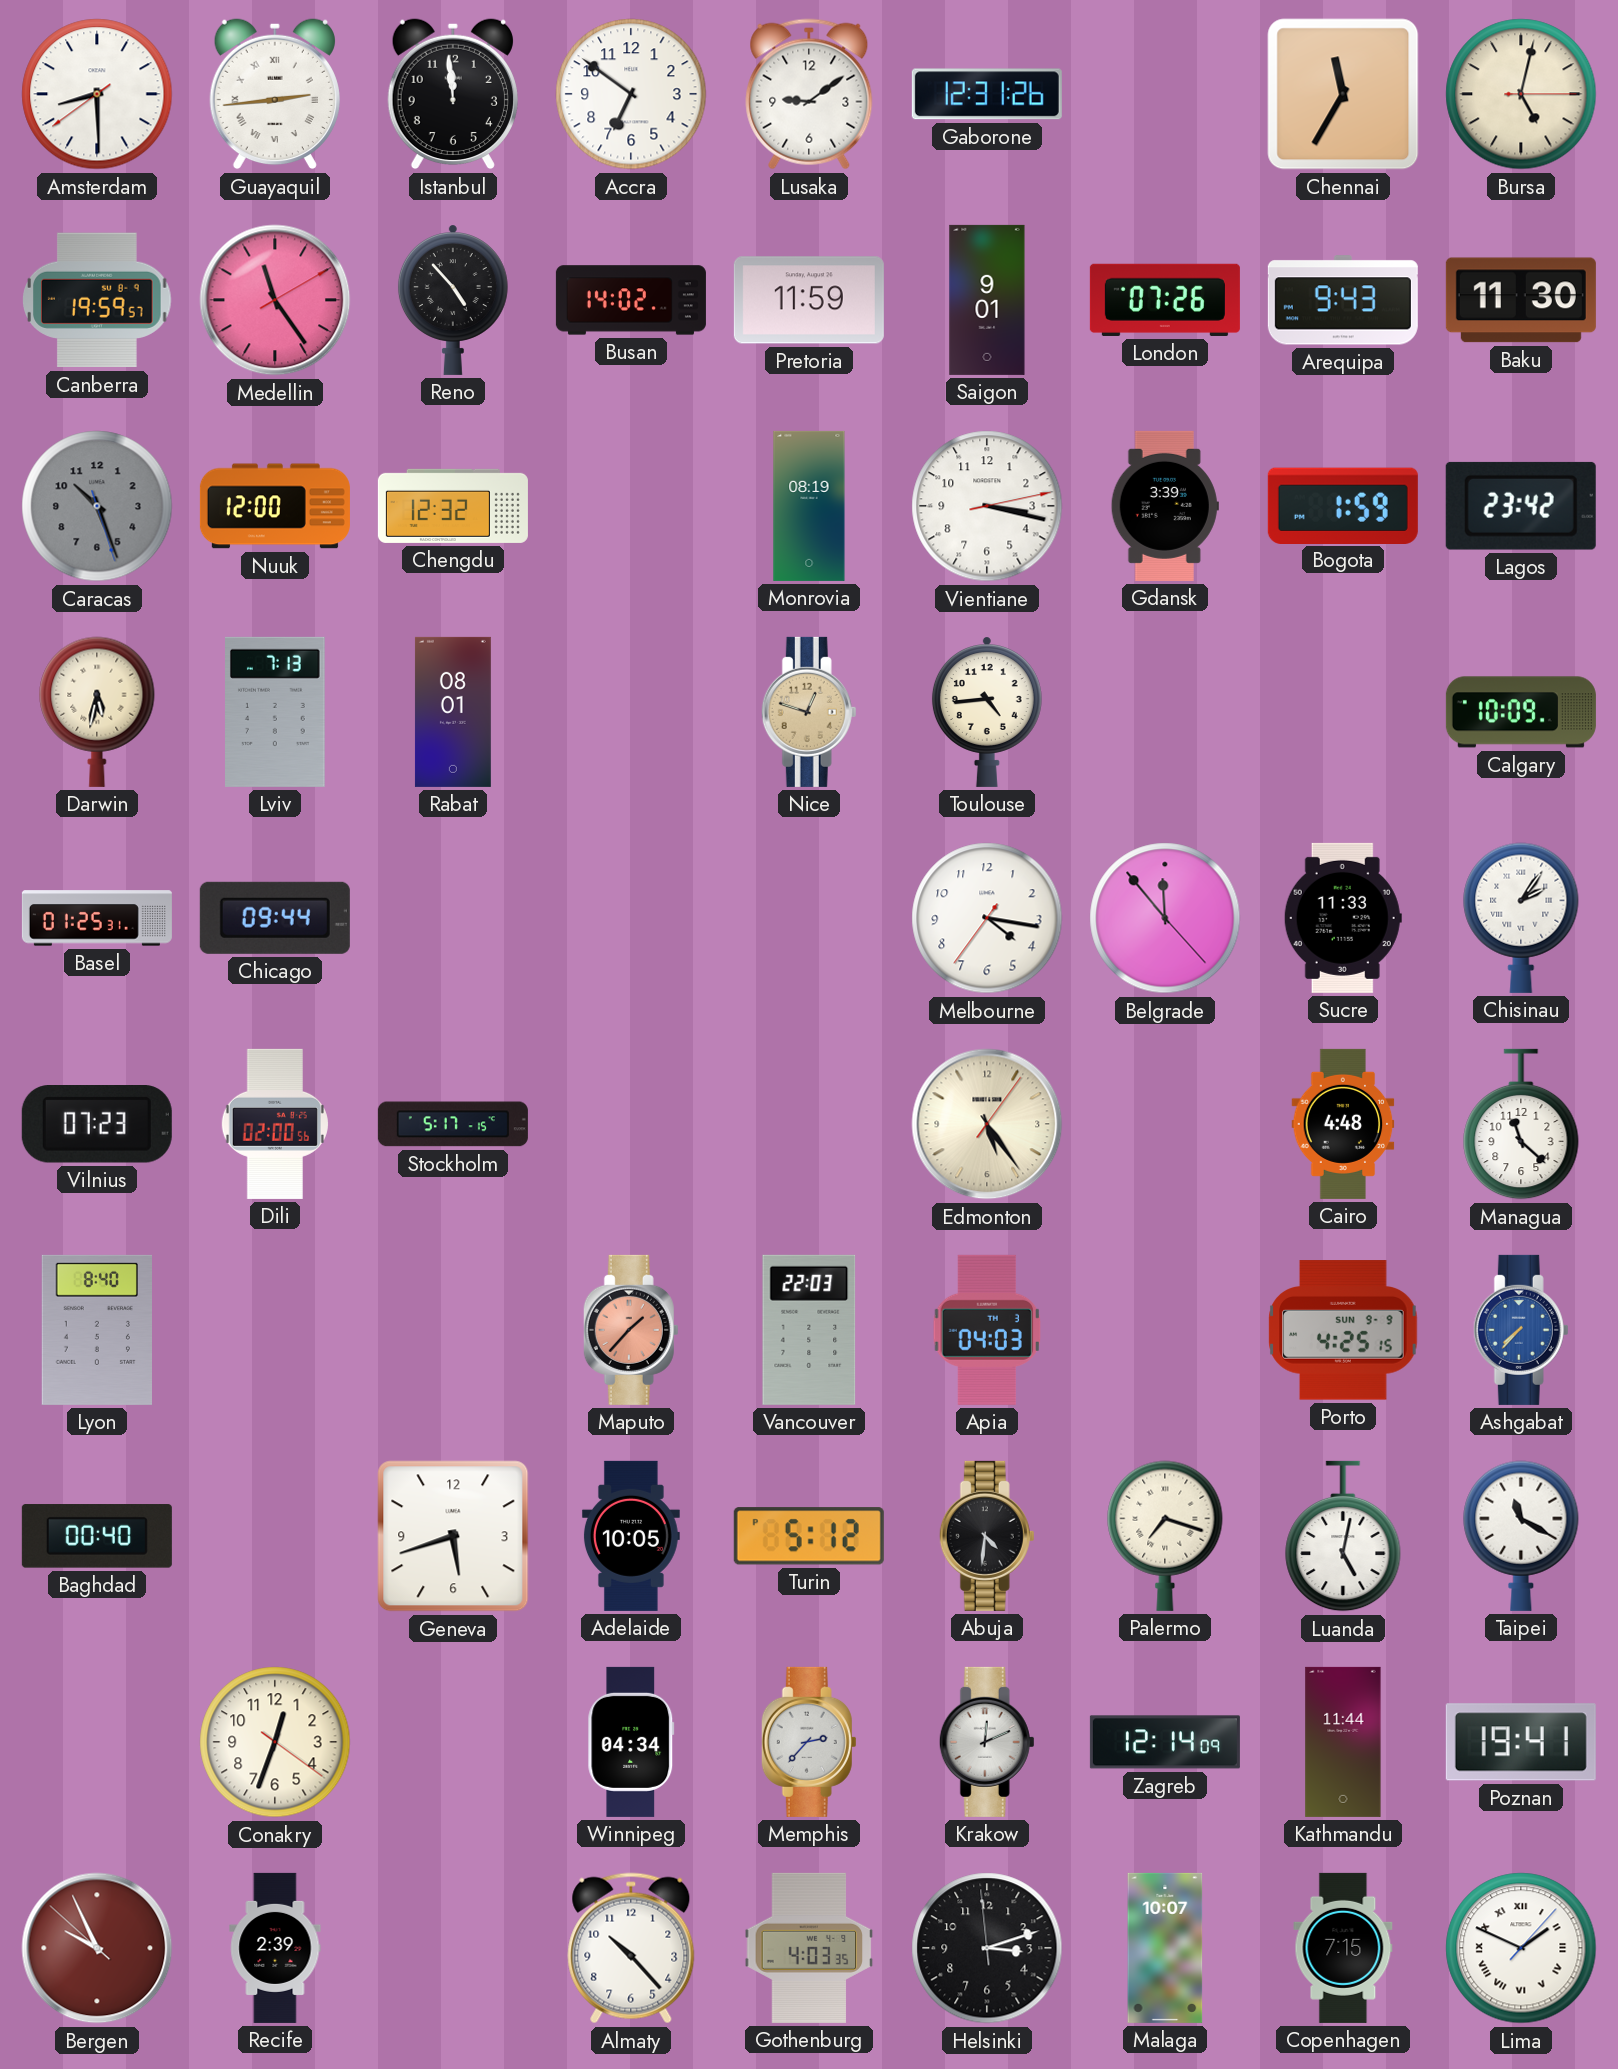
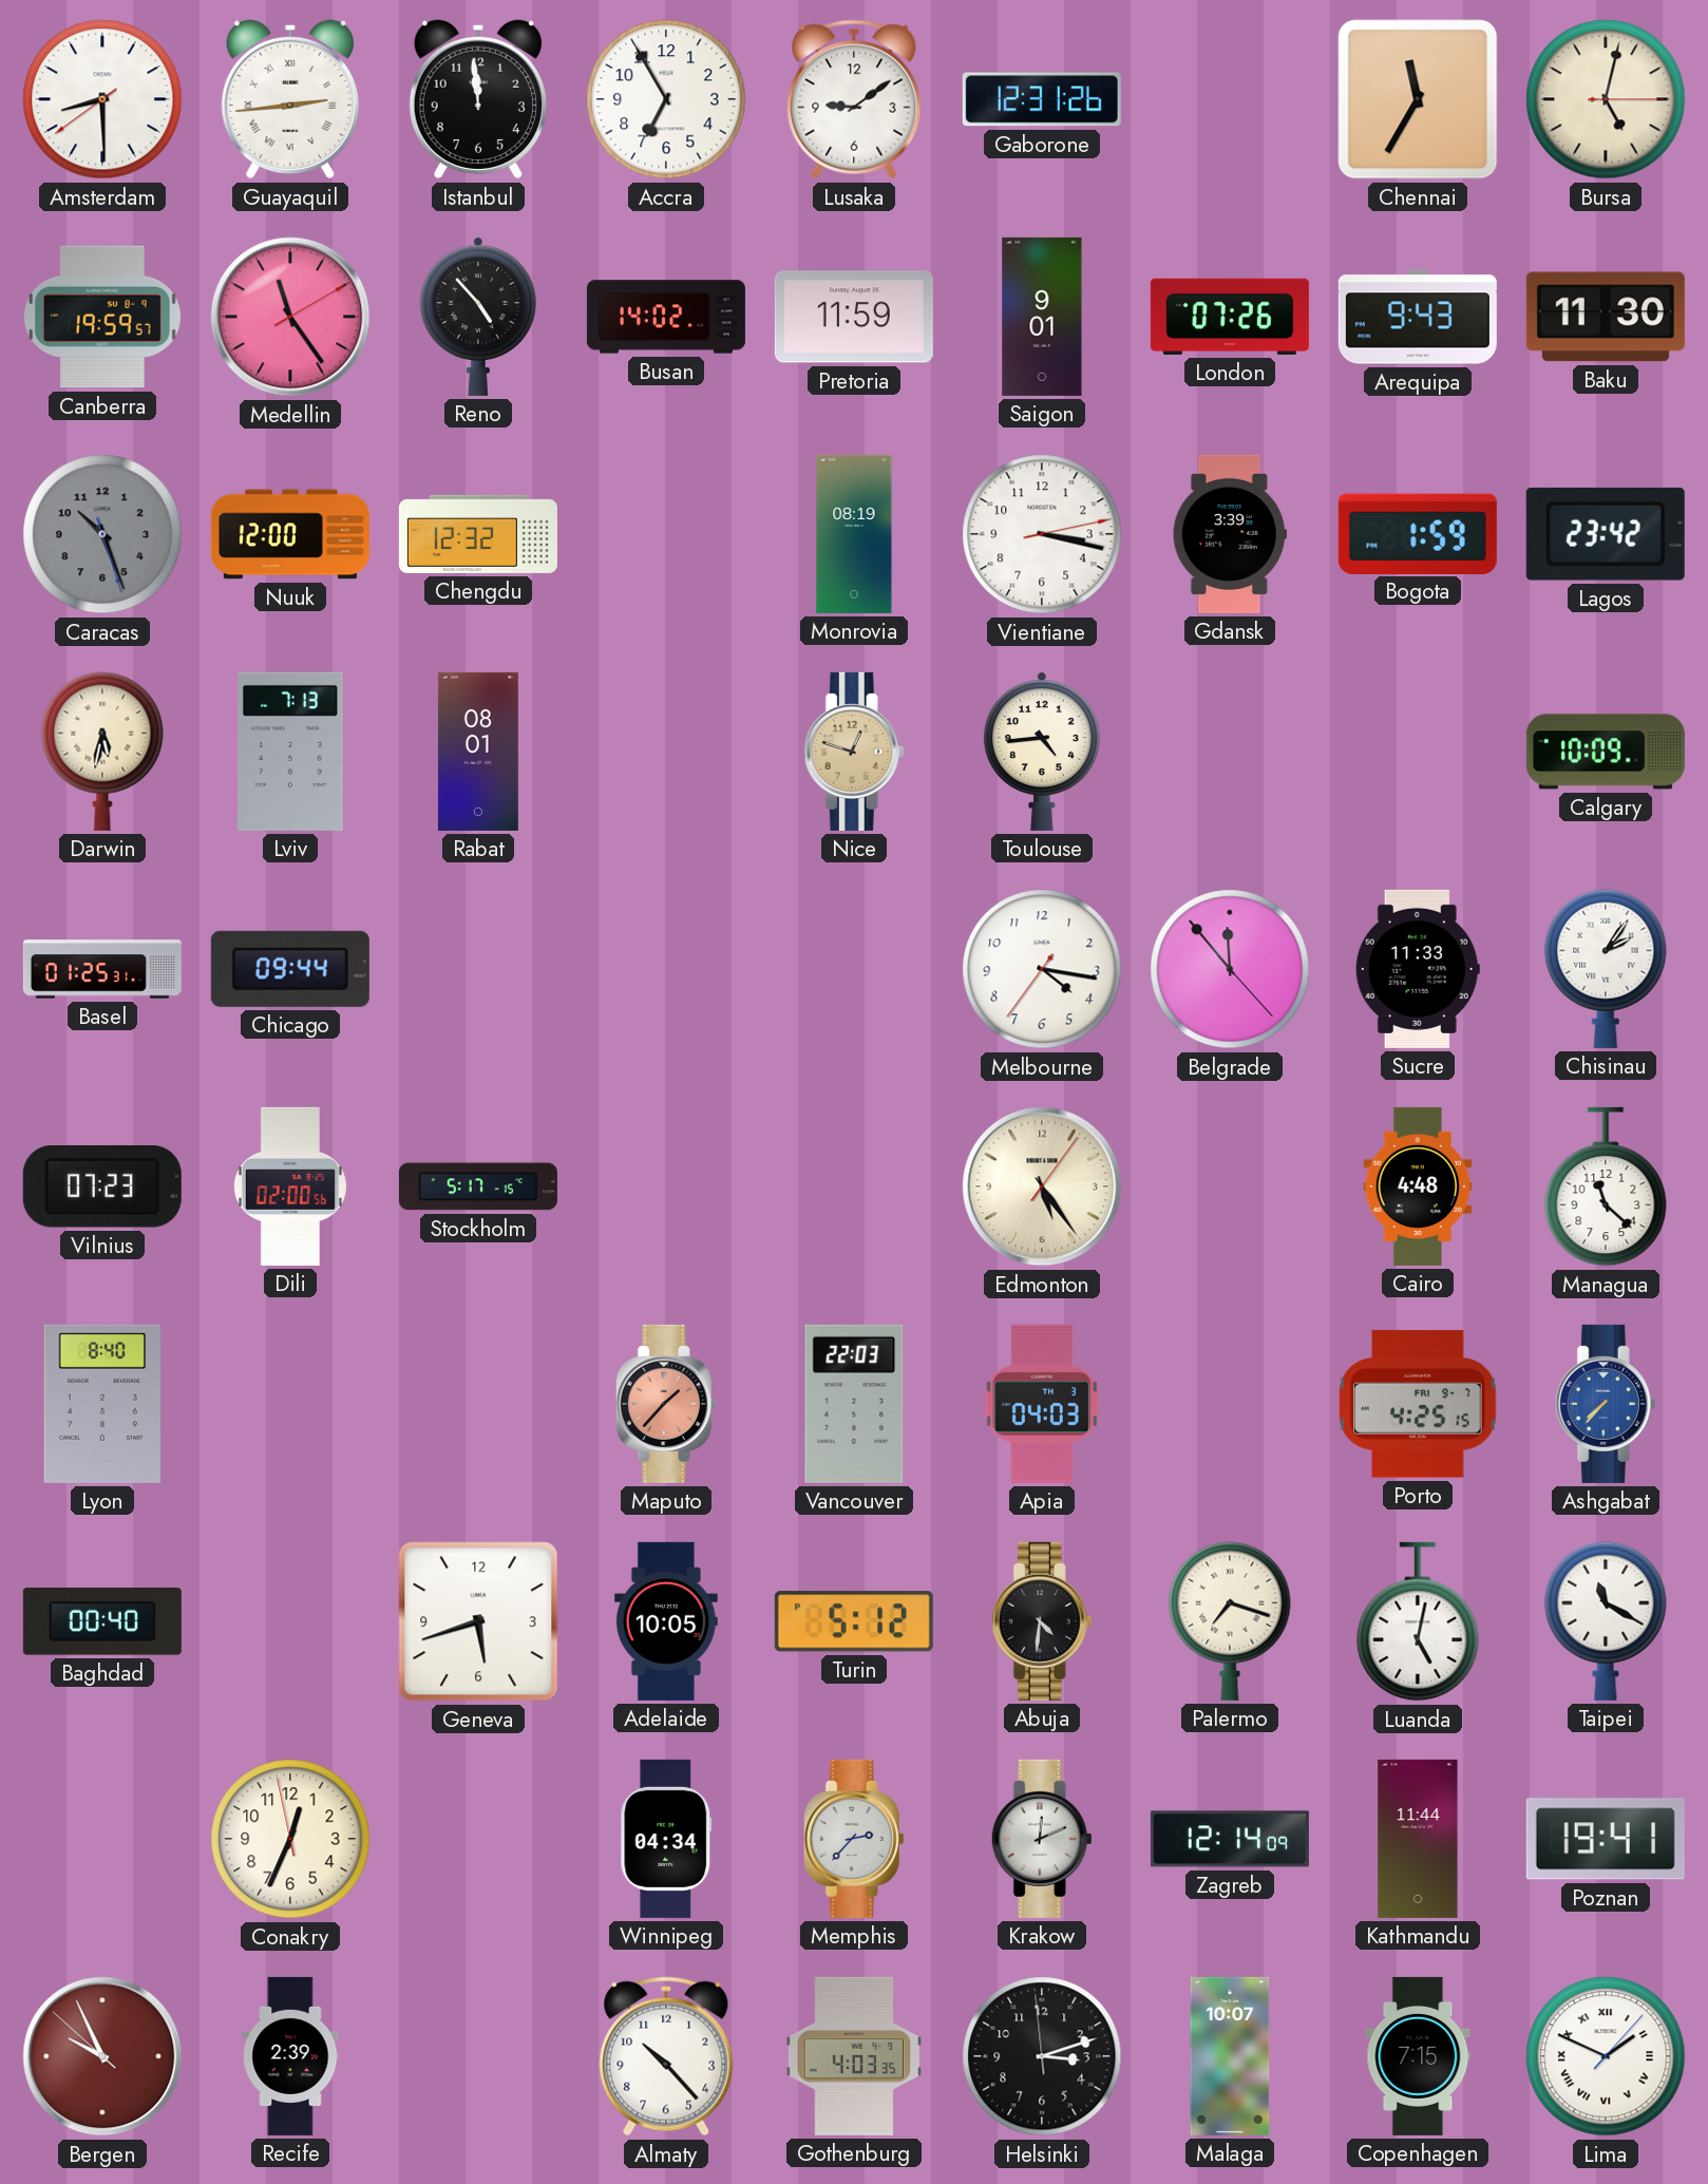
Accra: 6:51 -> 6:55
Porto date: SUN 9-9 -> FRI 9-7
Conakry: 12:33:21 -> 12:33:58
